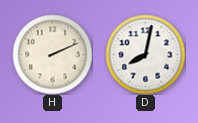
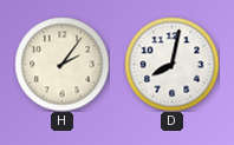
H: 2:11 -> 2:06
